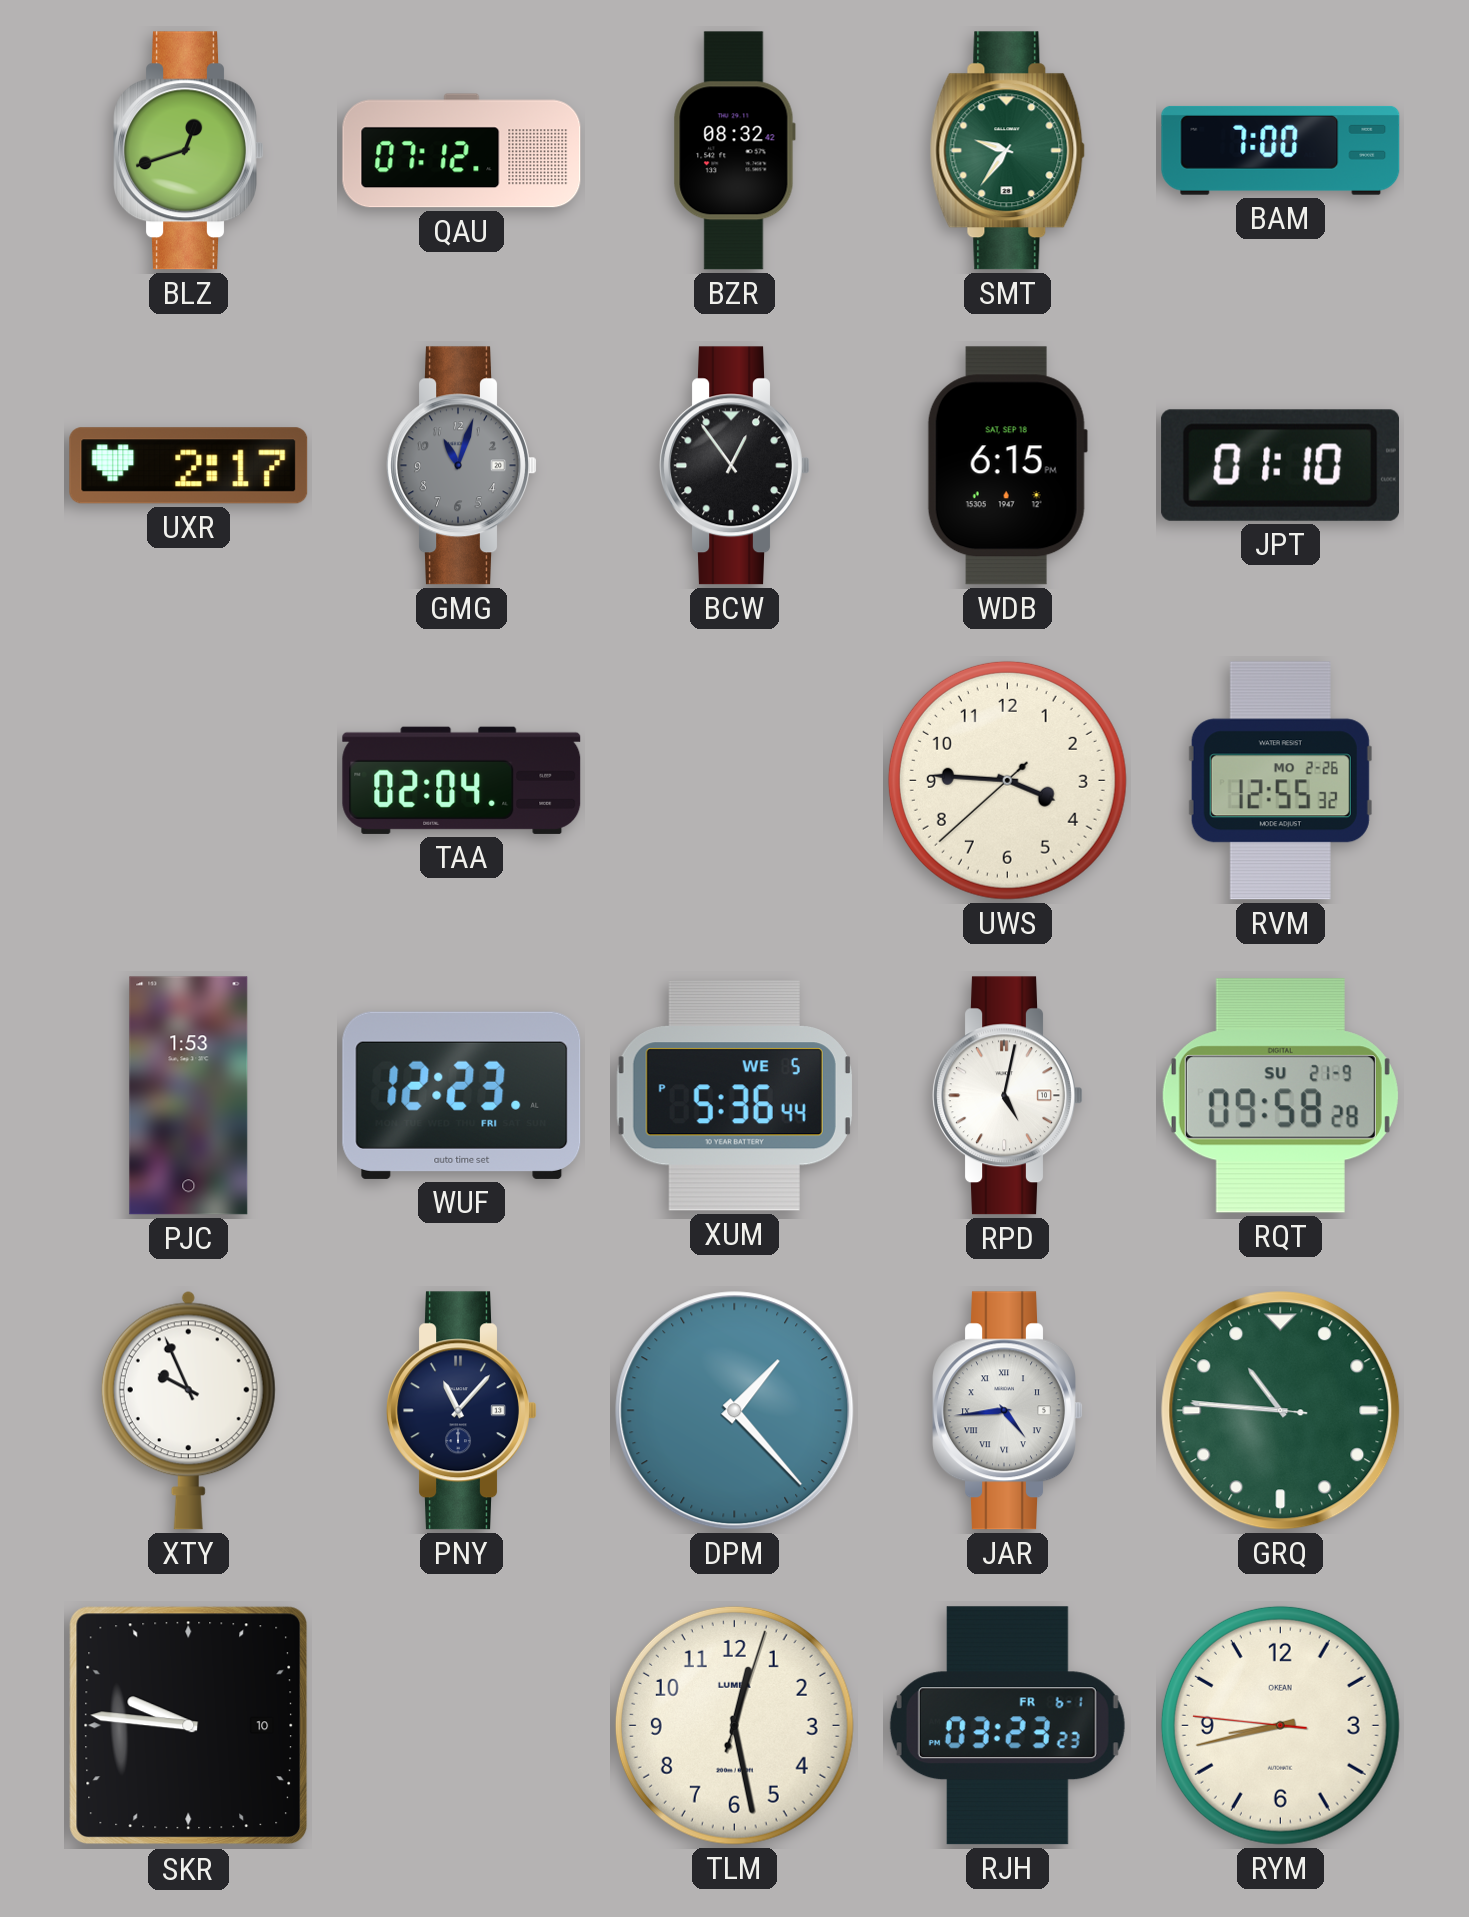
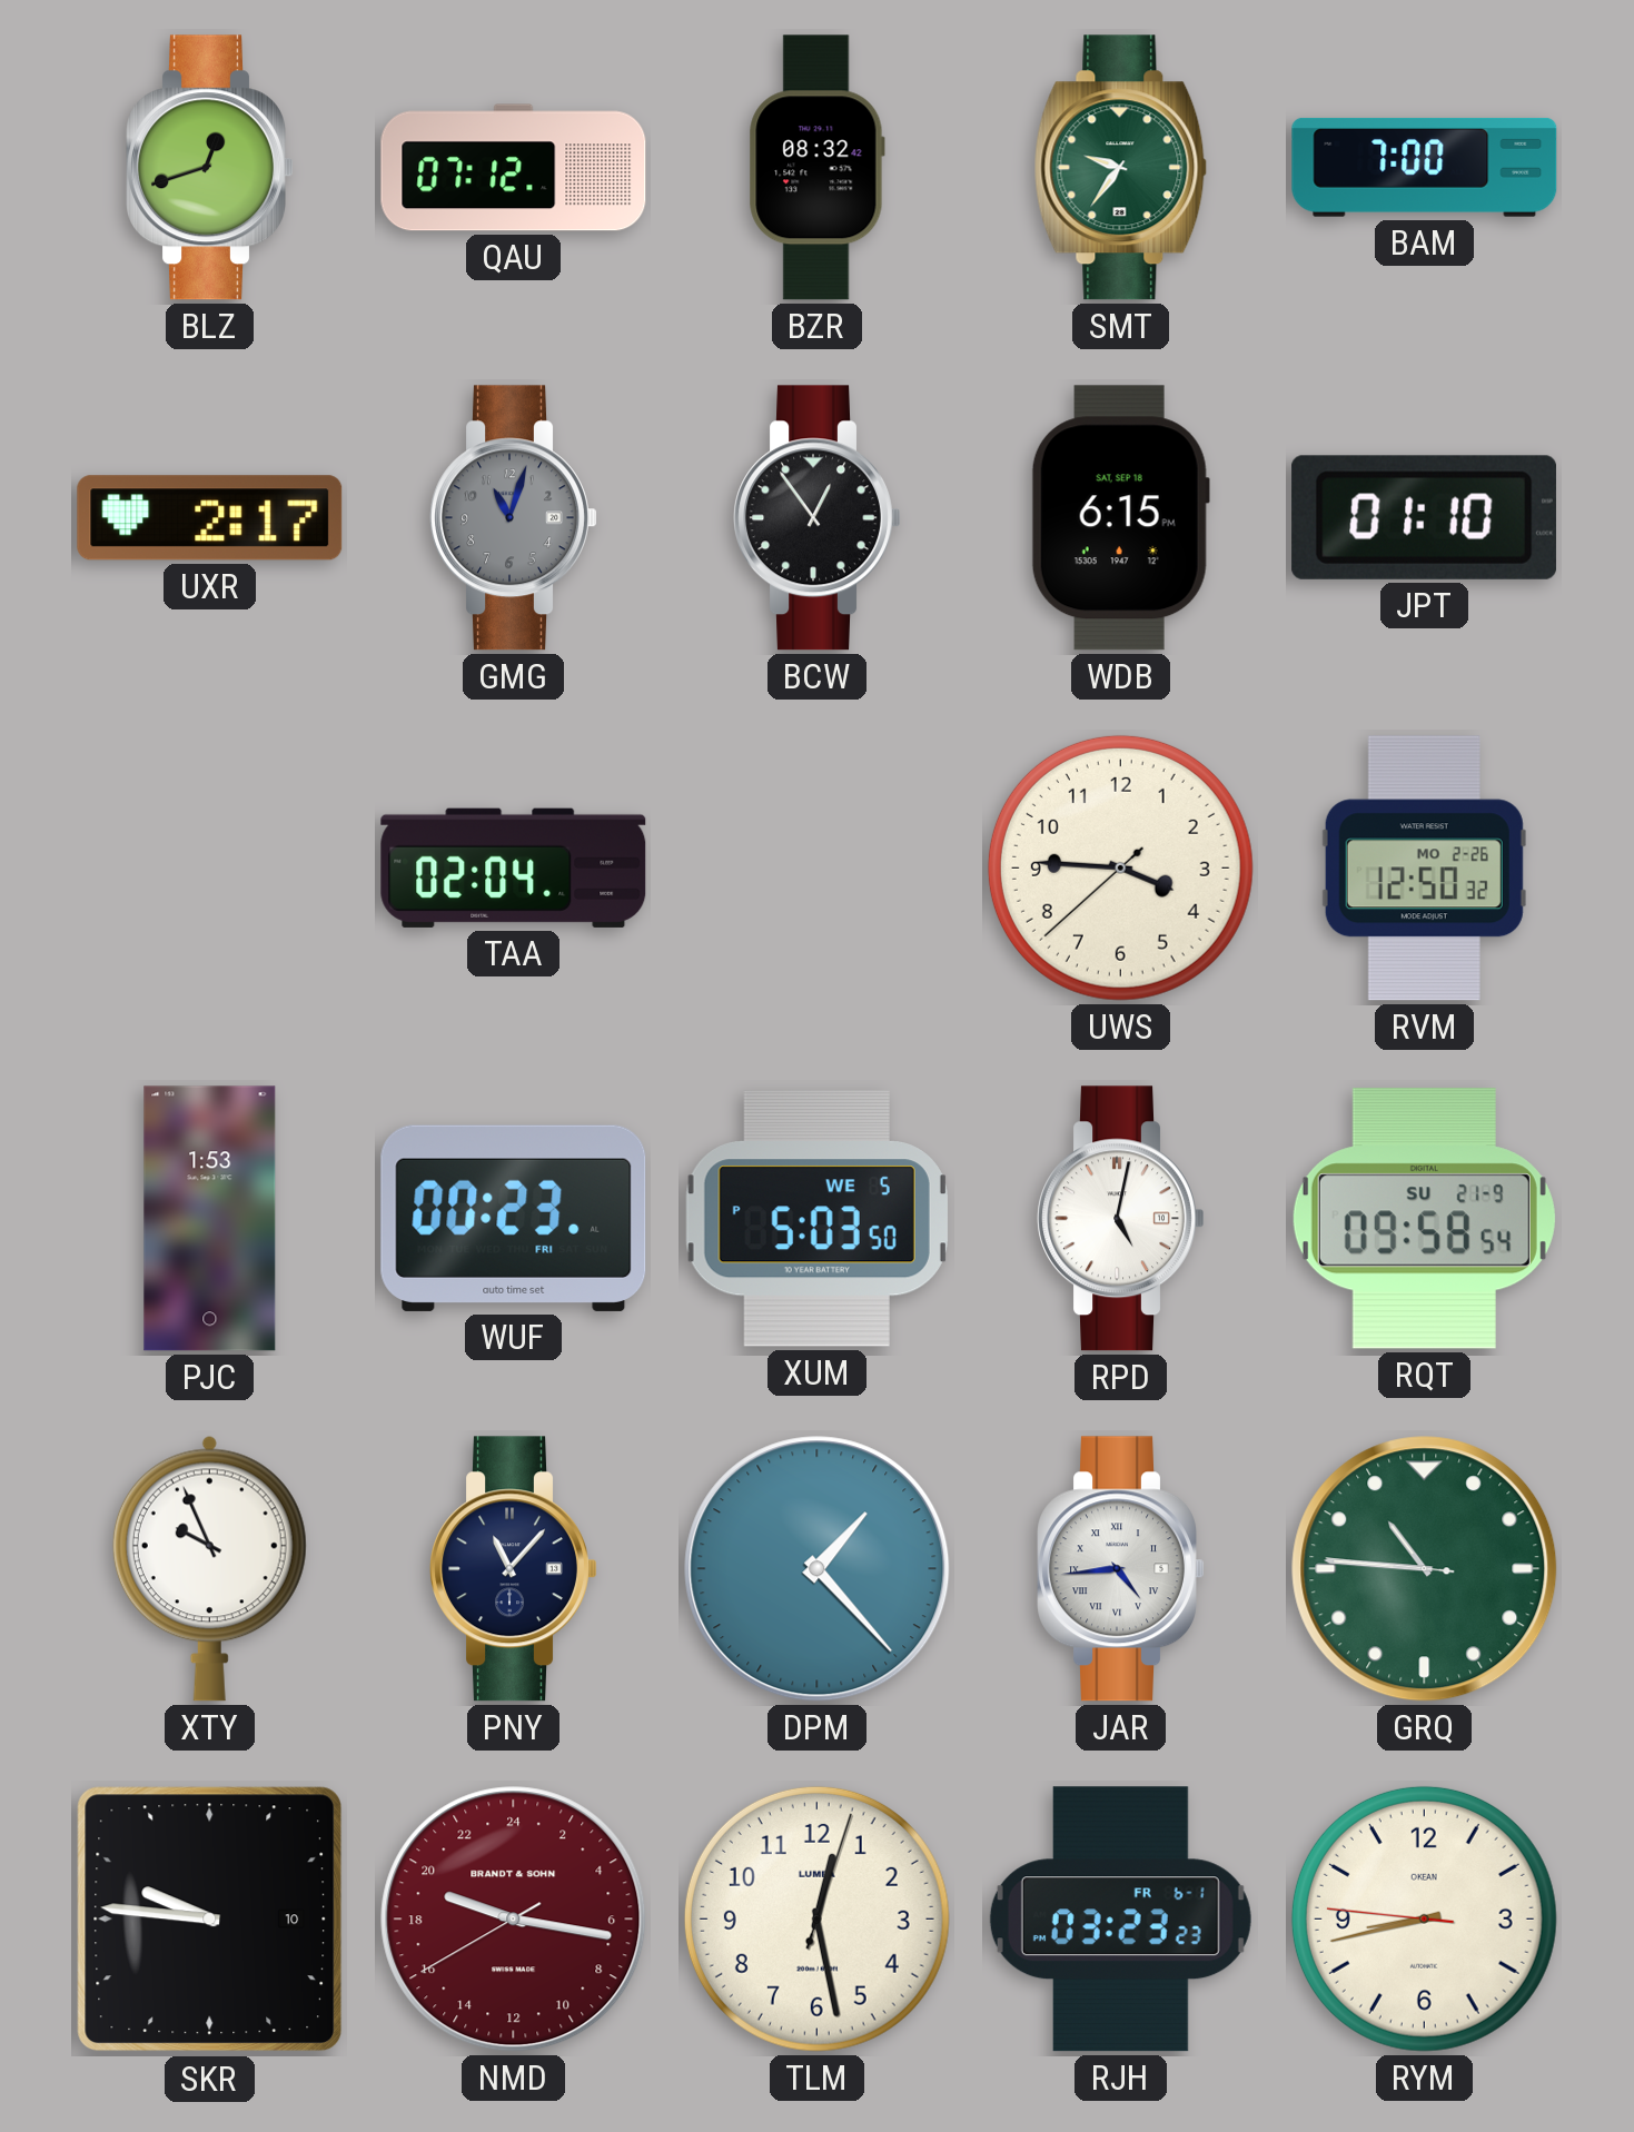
RVM: 12:55 -> 12:50
WUF: 12:23 -> 00:23
XUM: 5:36 -> 5:03
RQT: 09:58:28 -> 09:58:54
NMD: none -> 19:16
